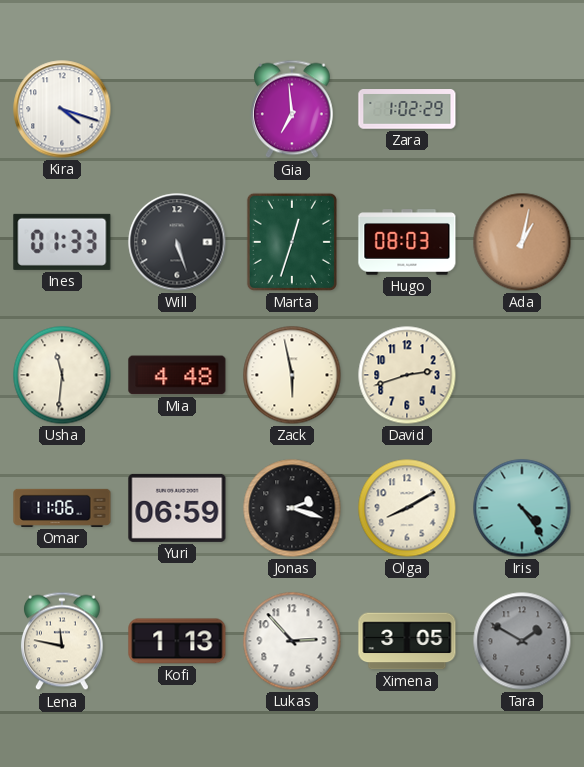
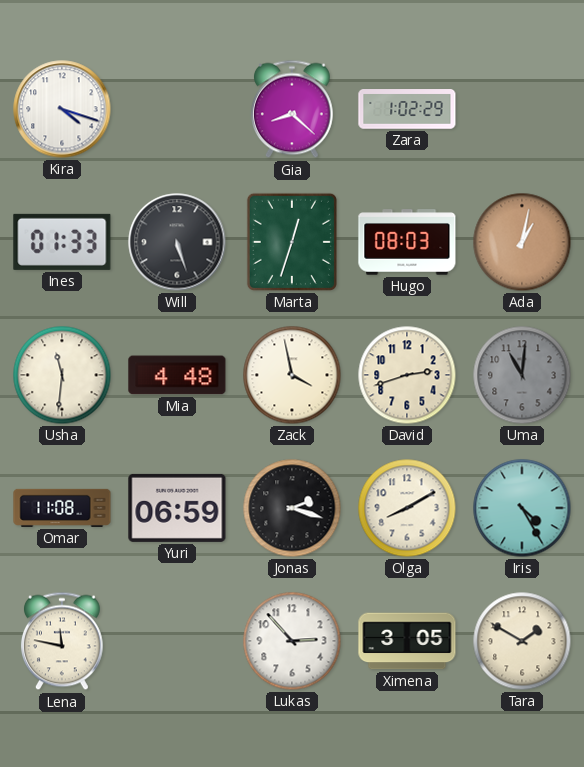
Gia: 6:59 -> 8:22
Zack: 5:58 -> 3:58
Uma: none -> 11:01
Omar: 11:06 -> 11:08
Iris: 4:24 -> 4:25
Kofi: 1:13 -> none
Tara dial: grey -> cream
